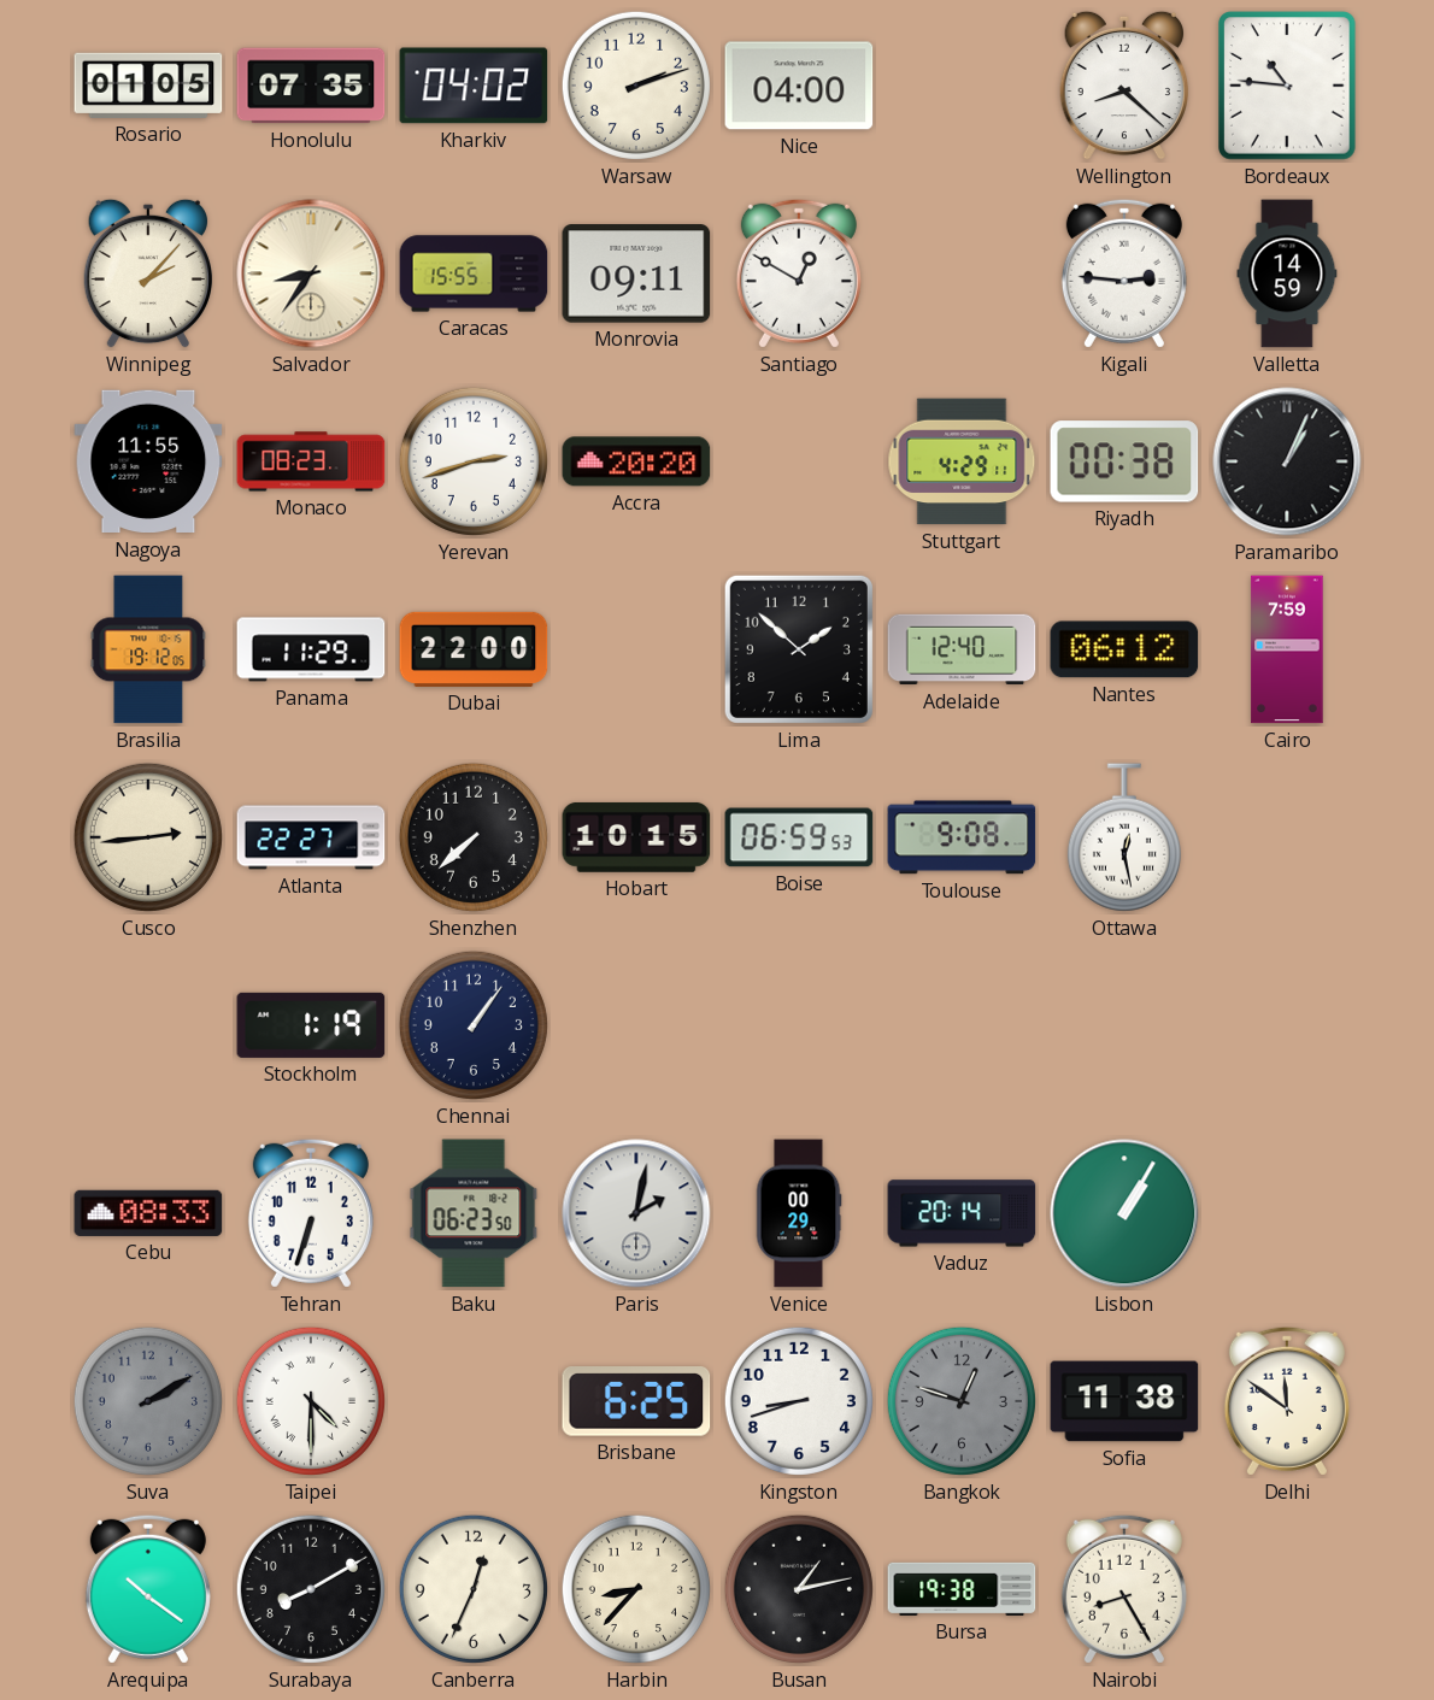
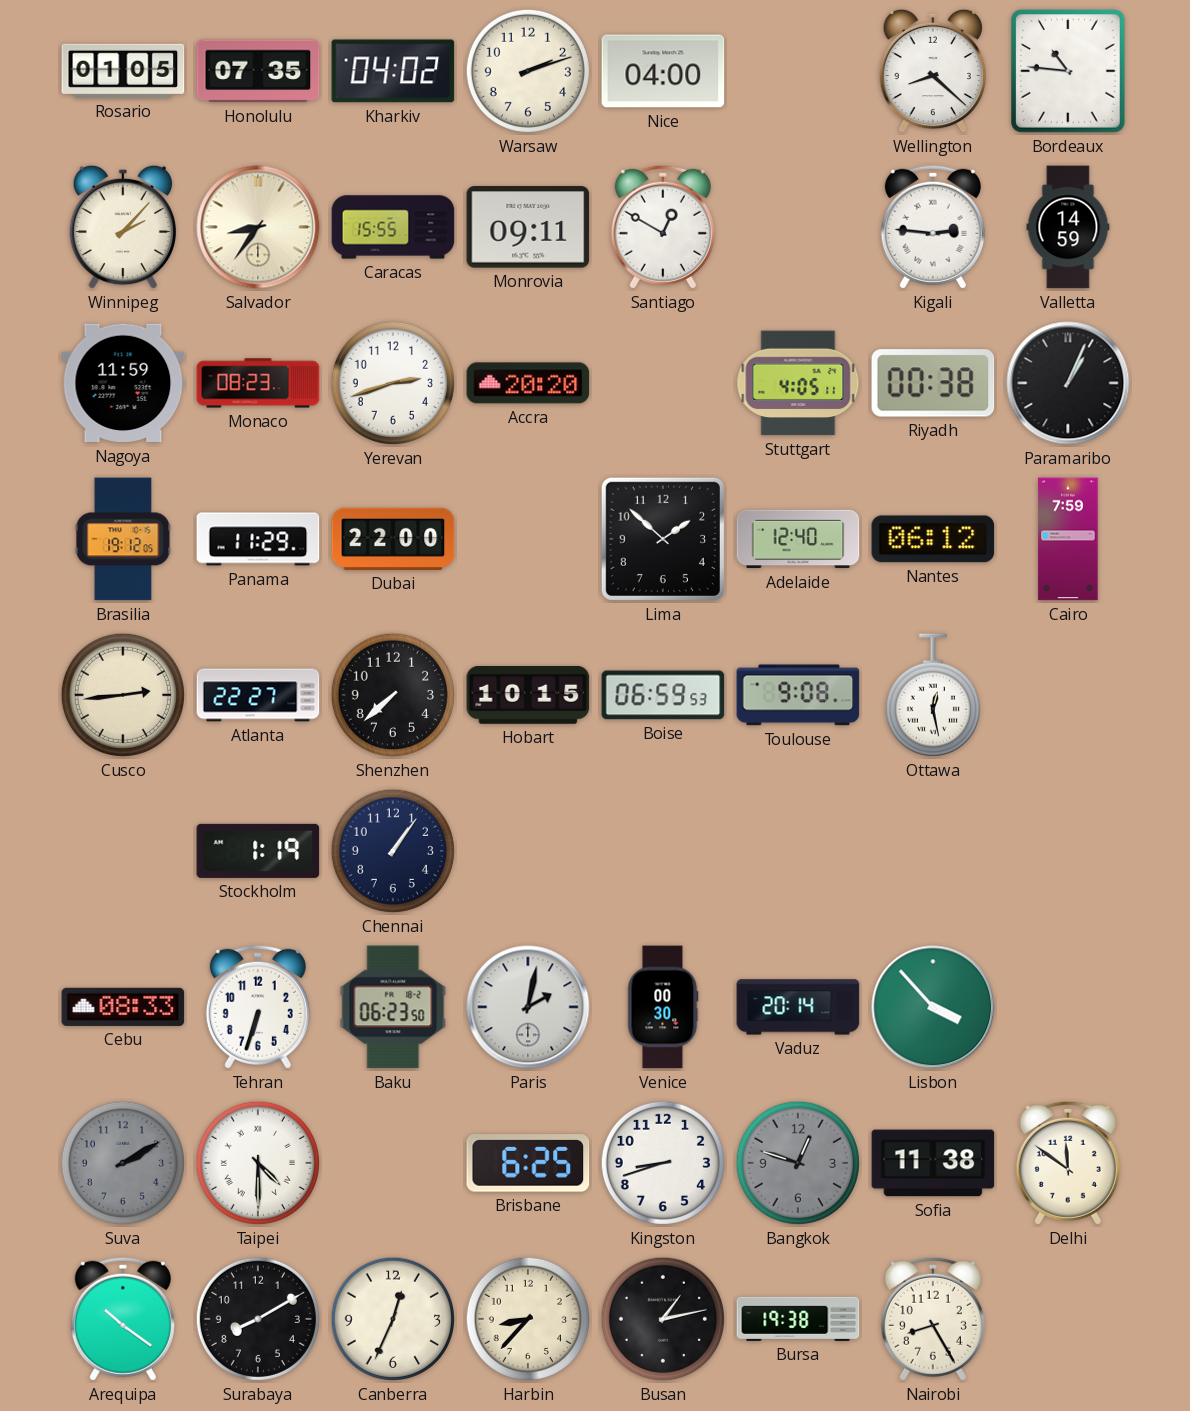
Nagoya: 11:55 -> 11:59
Stuttgart: 4:29 -> 4:05
Venice: 00:29 -> 00:30
Lisbon: 1:05 -> 3:53
